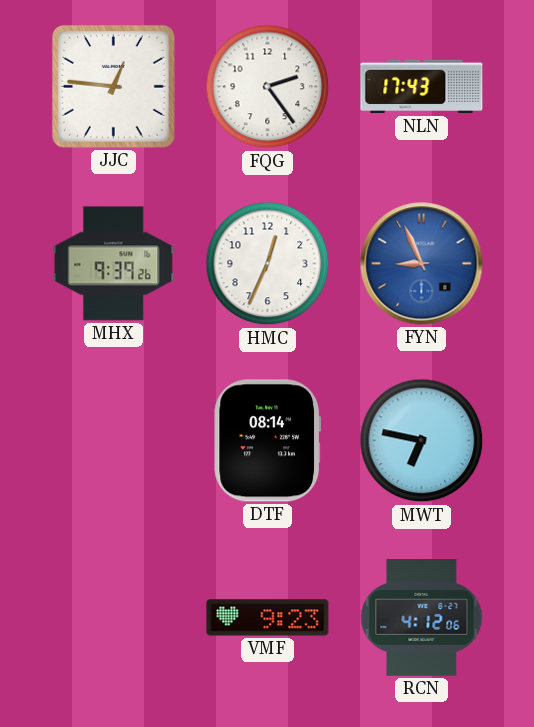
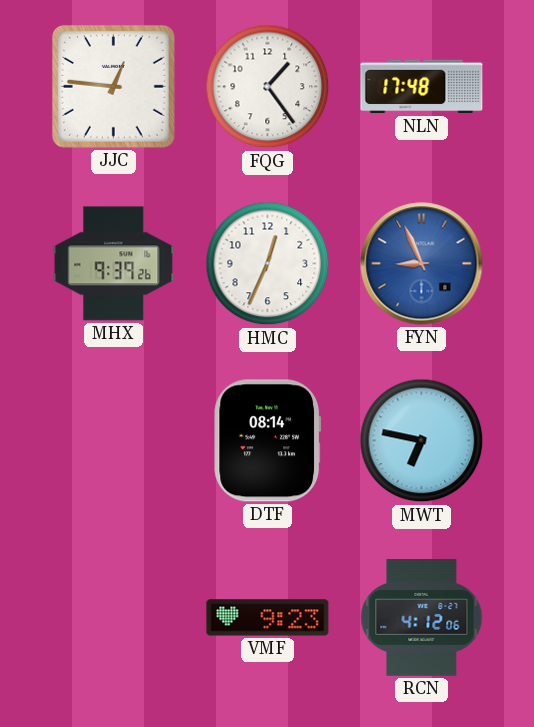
FQG: 2:24 -> 1:24
NLN: 17:43 -> 17:48
